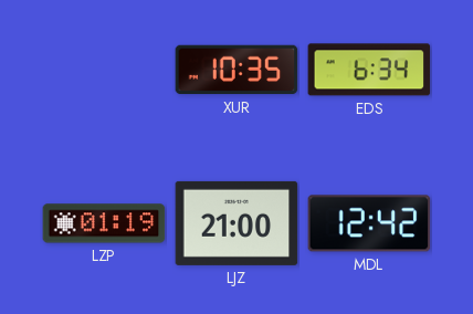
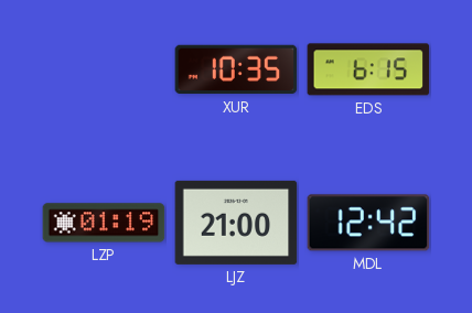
EDS: 6:34 -> 6:15
